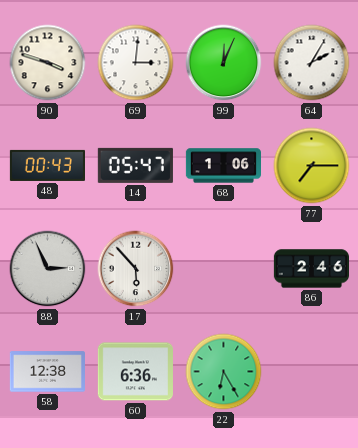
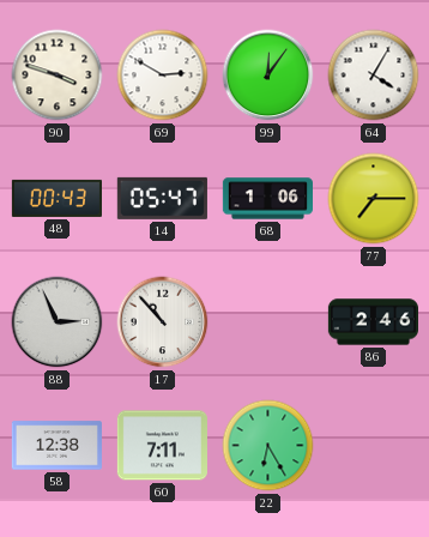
69: 3:01 -> 2:50
99: 12:04 -> 12:06
64: 2:05 -> 4:05
17: 5:53 -> 10:53
60: 6:36 -> 7:11
